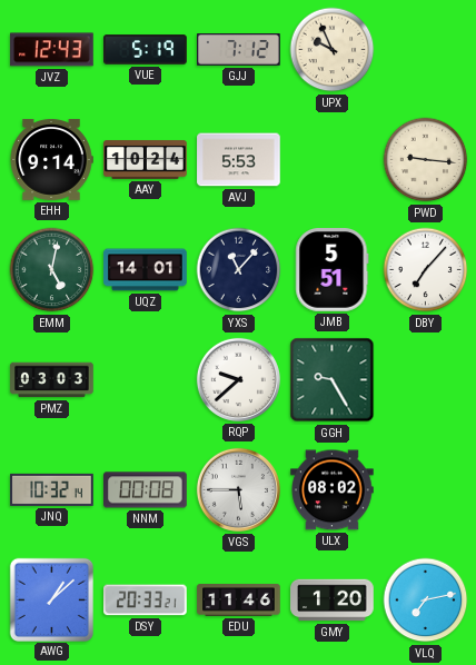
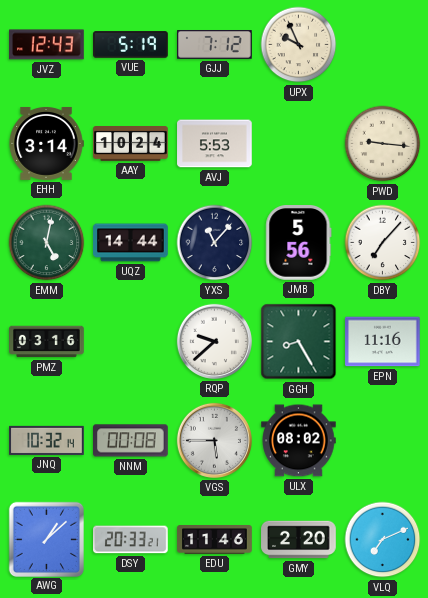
EHH: 9:14 -> 3:14
UQZ: 14:01 -> 14:44
JMB: 5:51 -> 5:56
PMZ: 03:03 -> 03:16
GGH: 9:25 -> 8:25
EPN: none -> 11:16
GMY: 1:20 -> 2:20
VLQ: 7:13 -> 7:11
